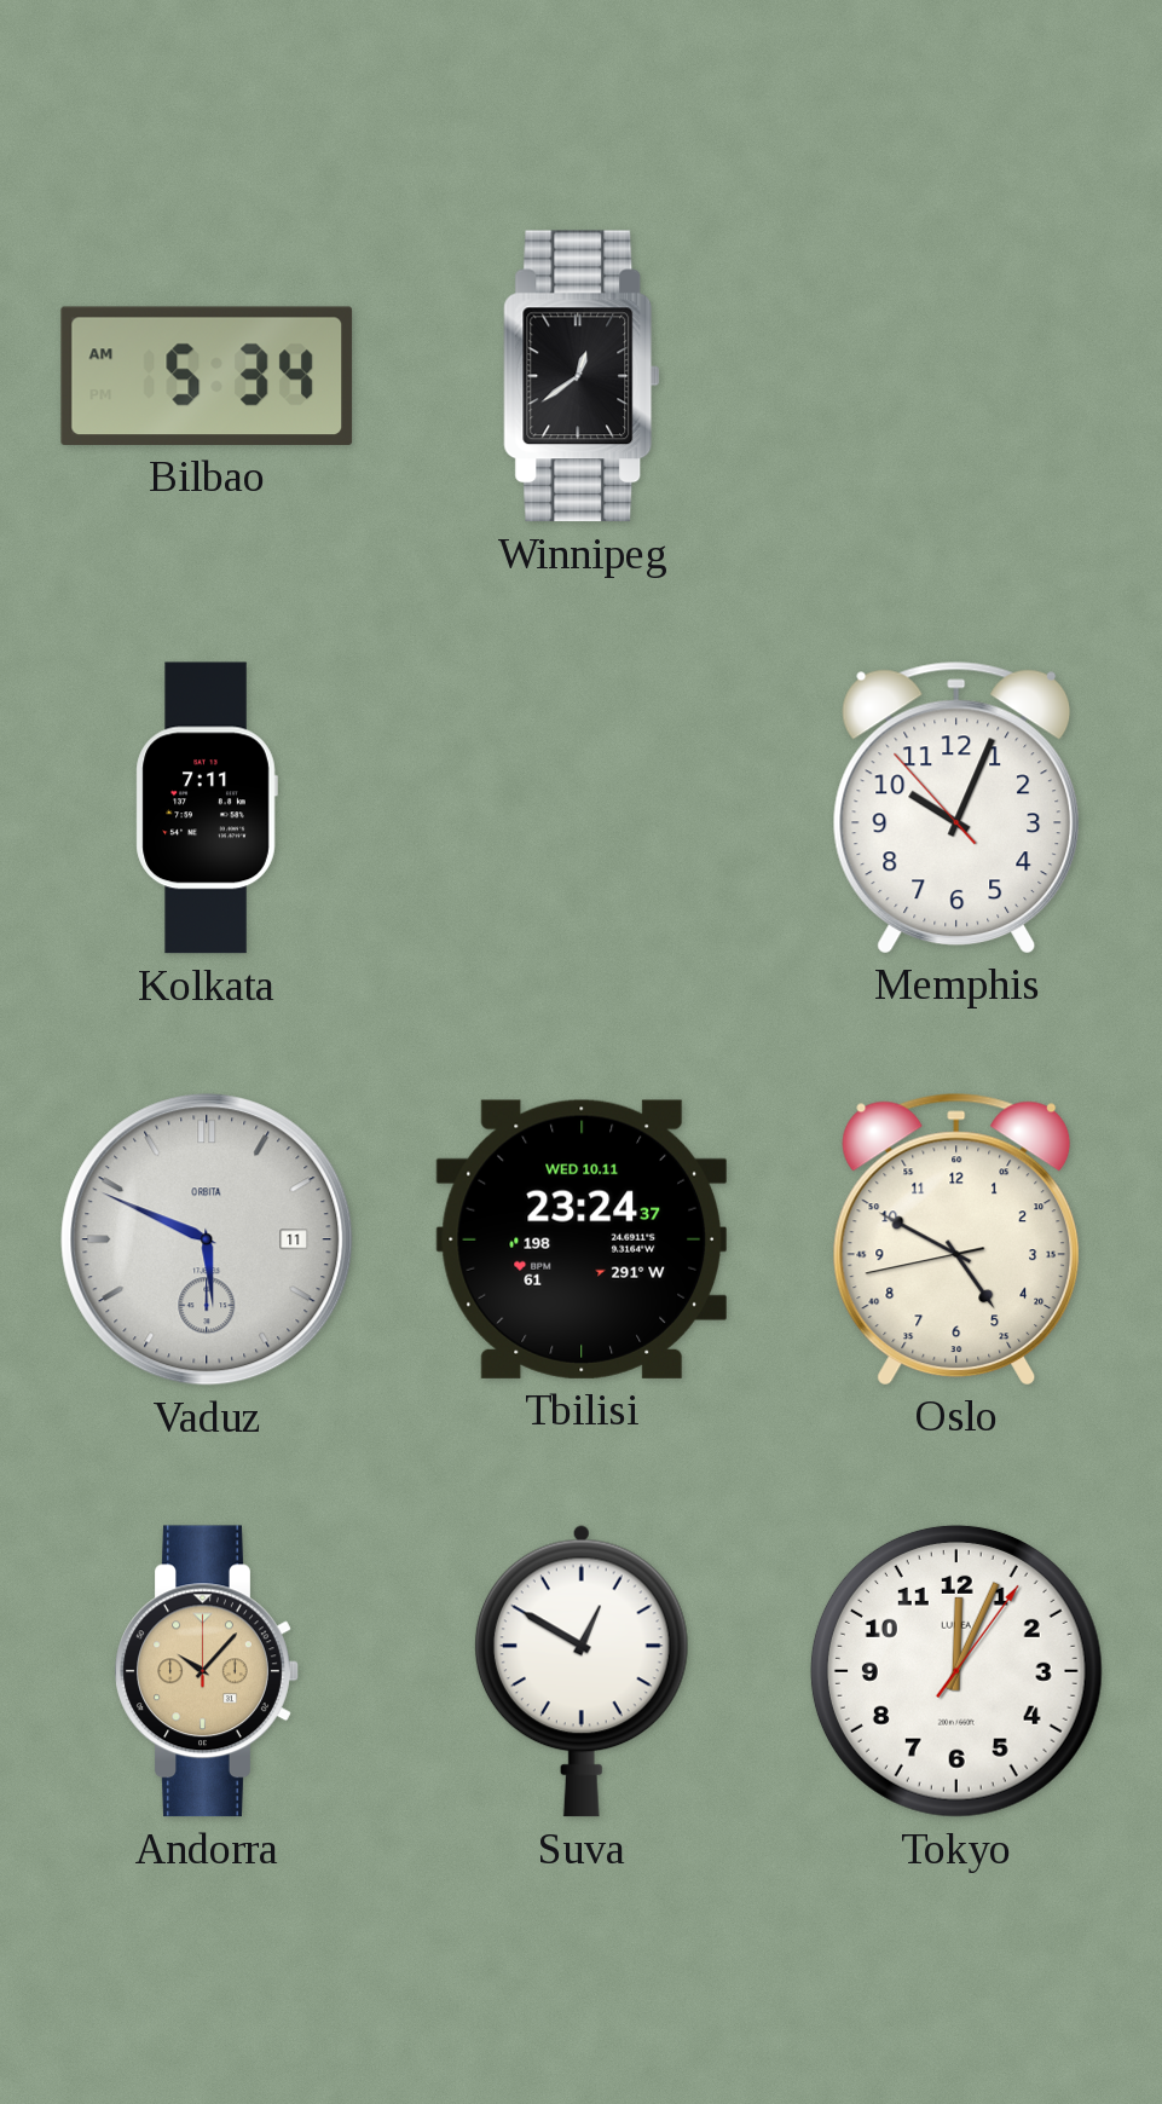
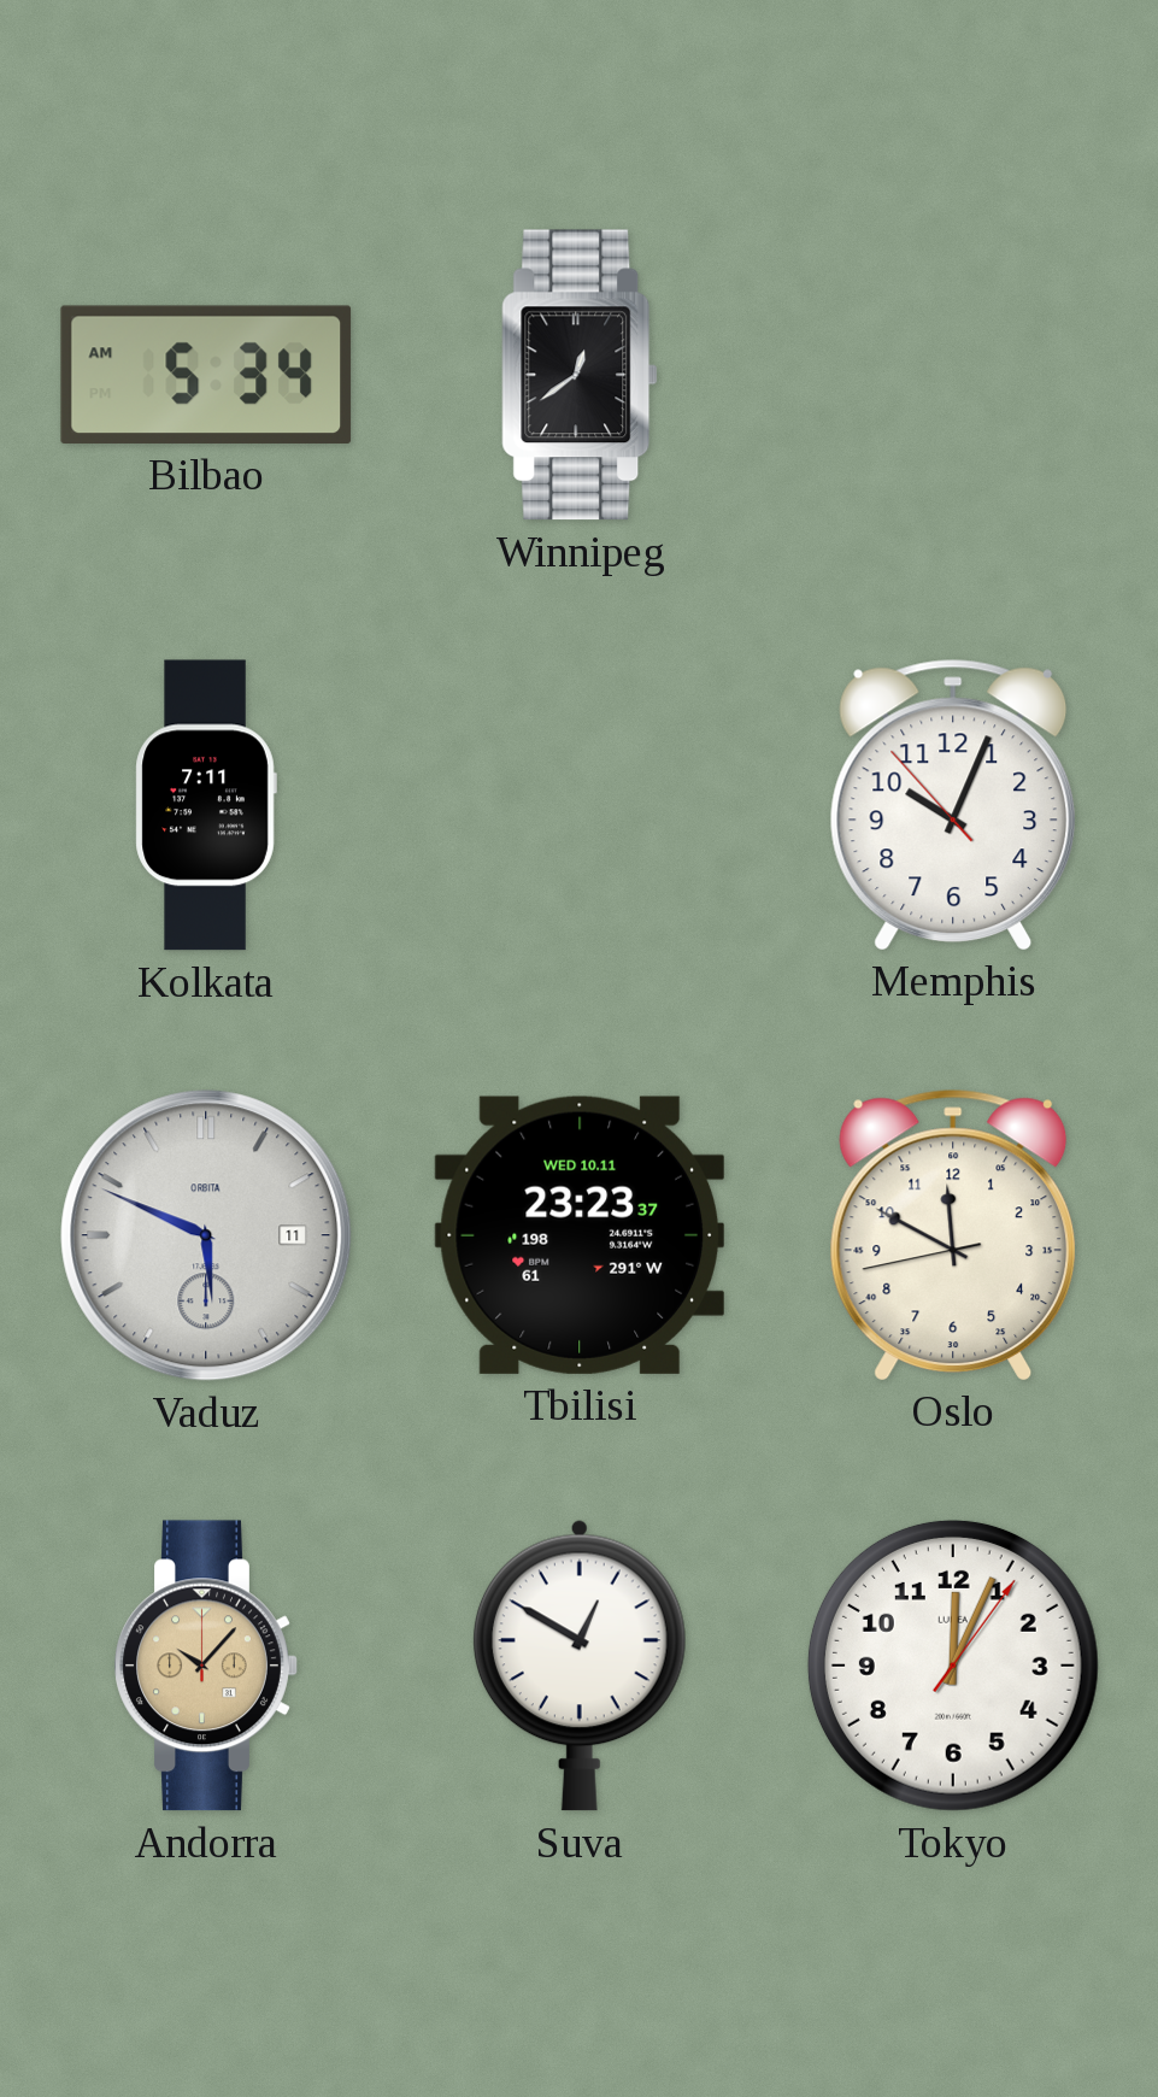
Tbilisi: 23:24 -> 23:23
Oslo: 4:49 -> 11:49
